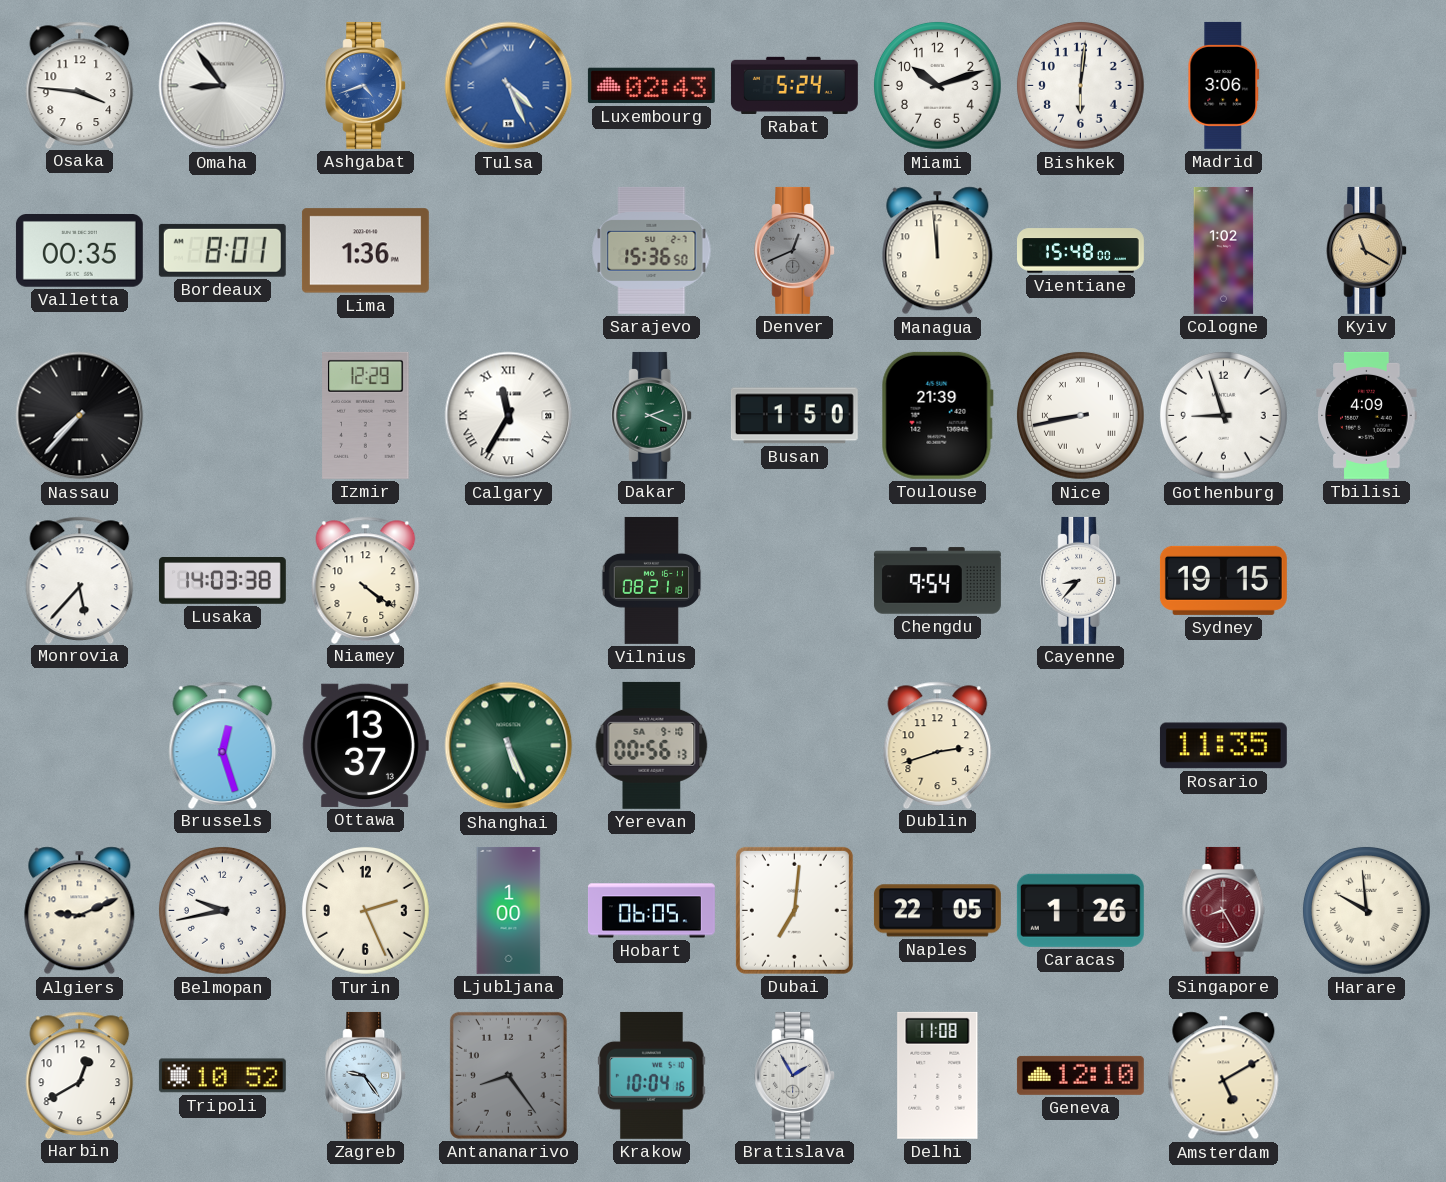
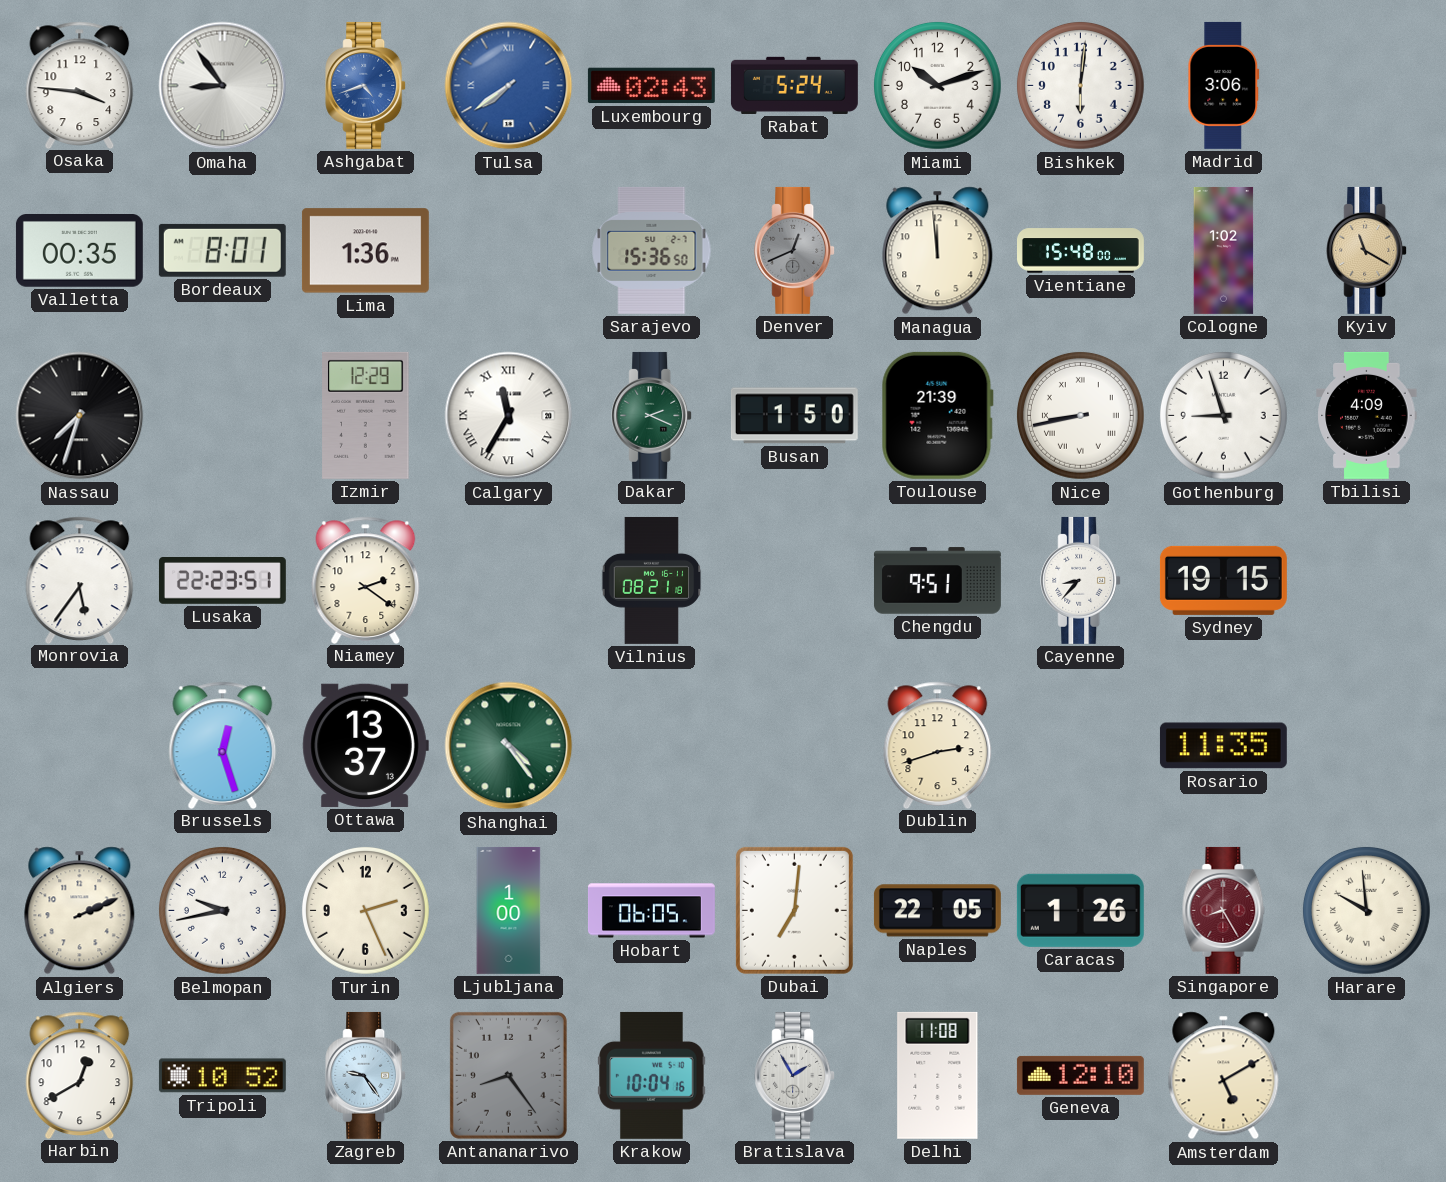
Tulsa: 4:26 -> 7:39
Nassau: 7:37 -> 7:33
Monrovia: 5:37 -> 5:36
Lusaka: 14:03 -> 22:23
Niamey: 4:21 -> 2:21
Chengdu: 9:54 -> 9:51
Shanghai: 5:26 -> 4:24
Yerevan: 00:56 -> none
Algiers: 9:11 -> 2:11
